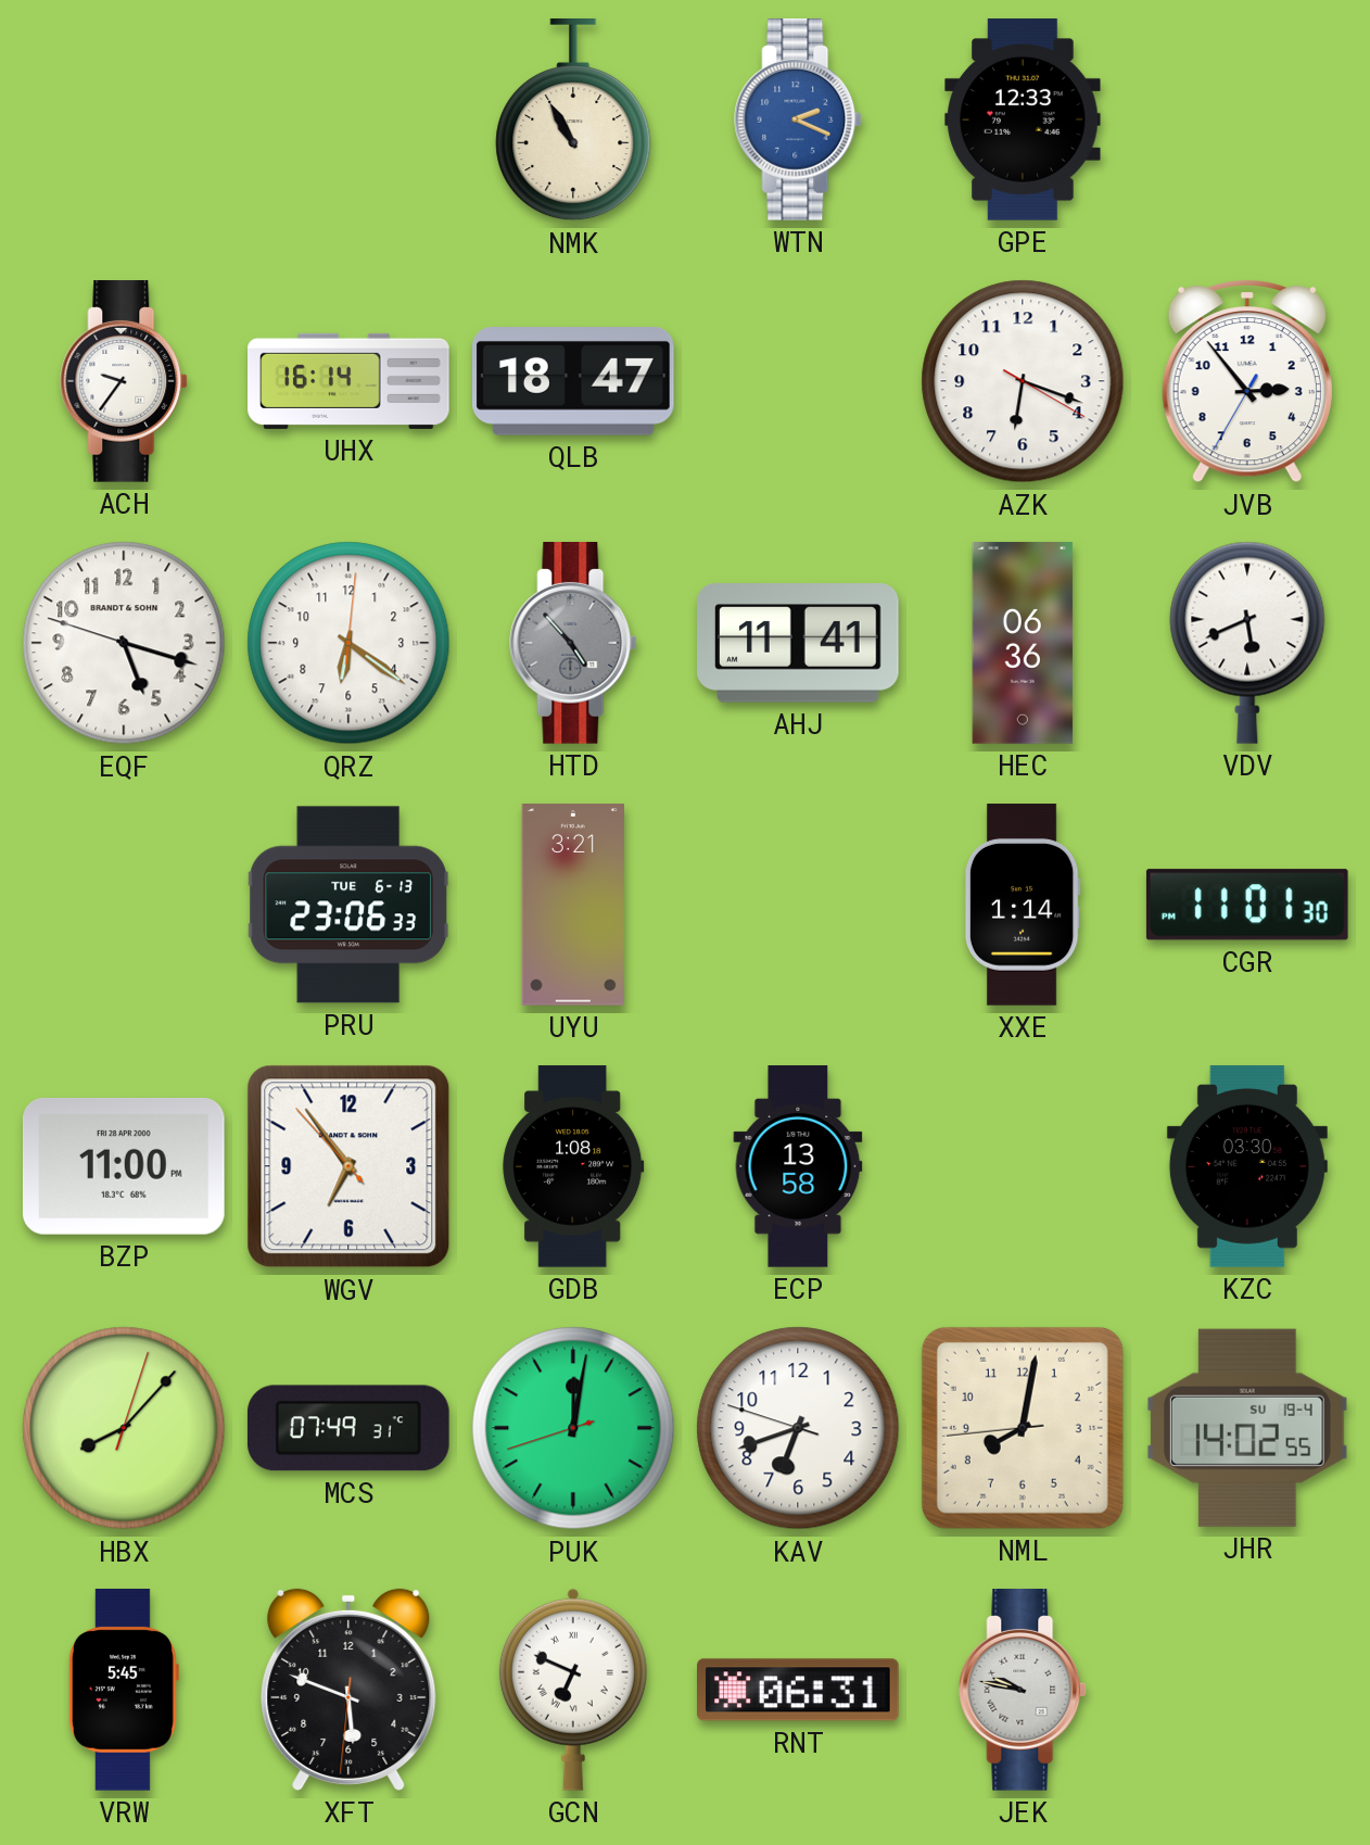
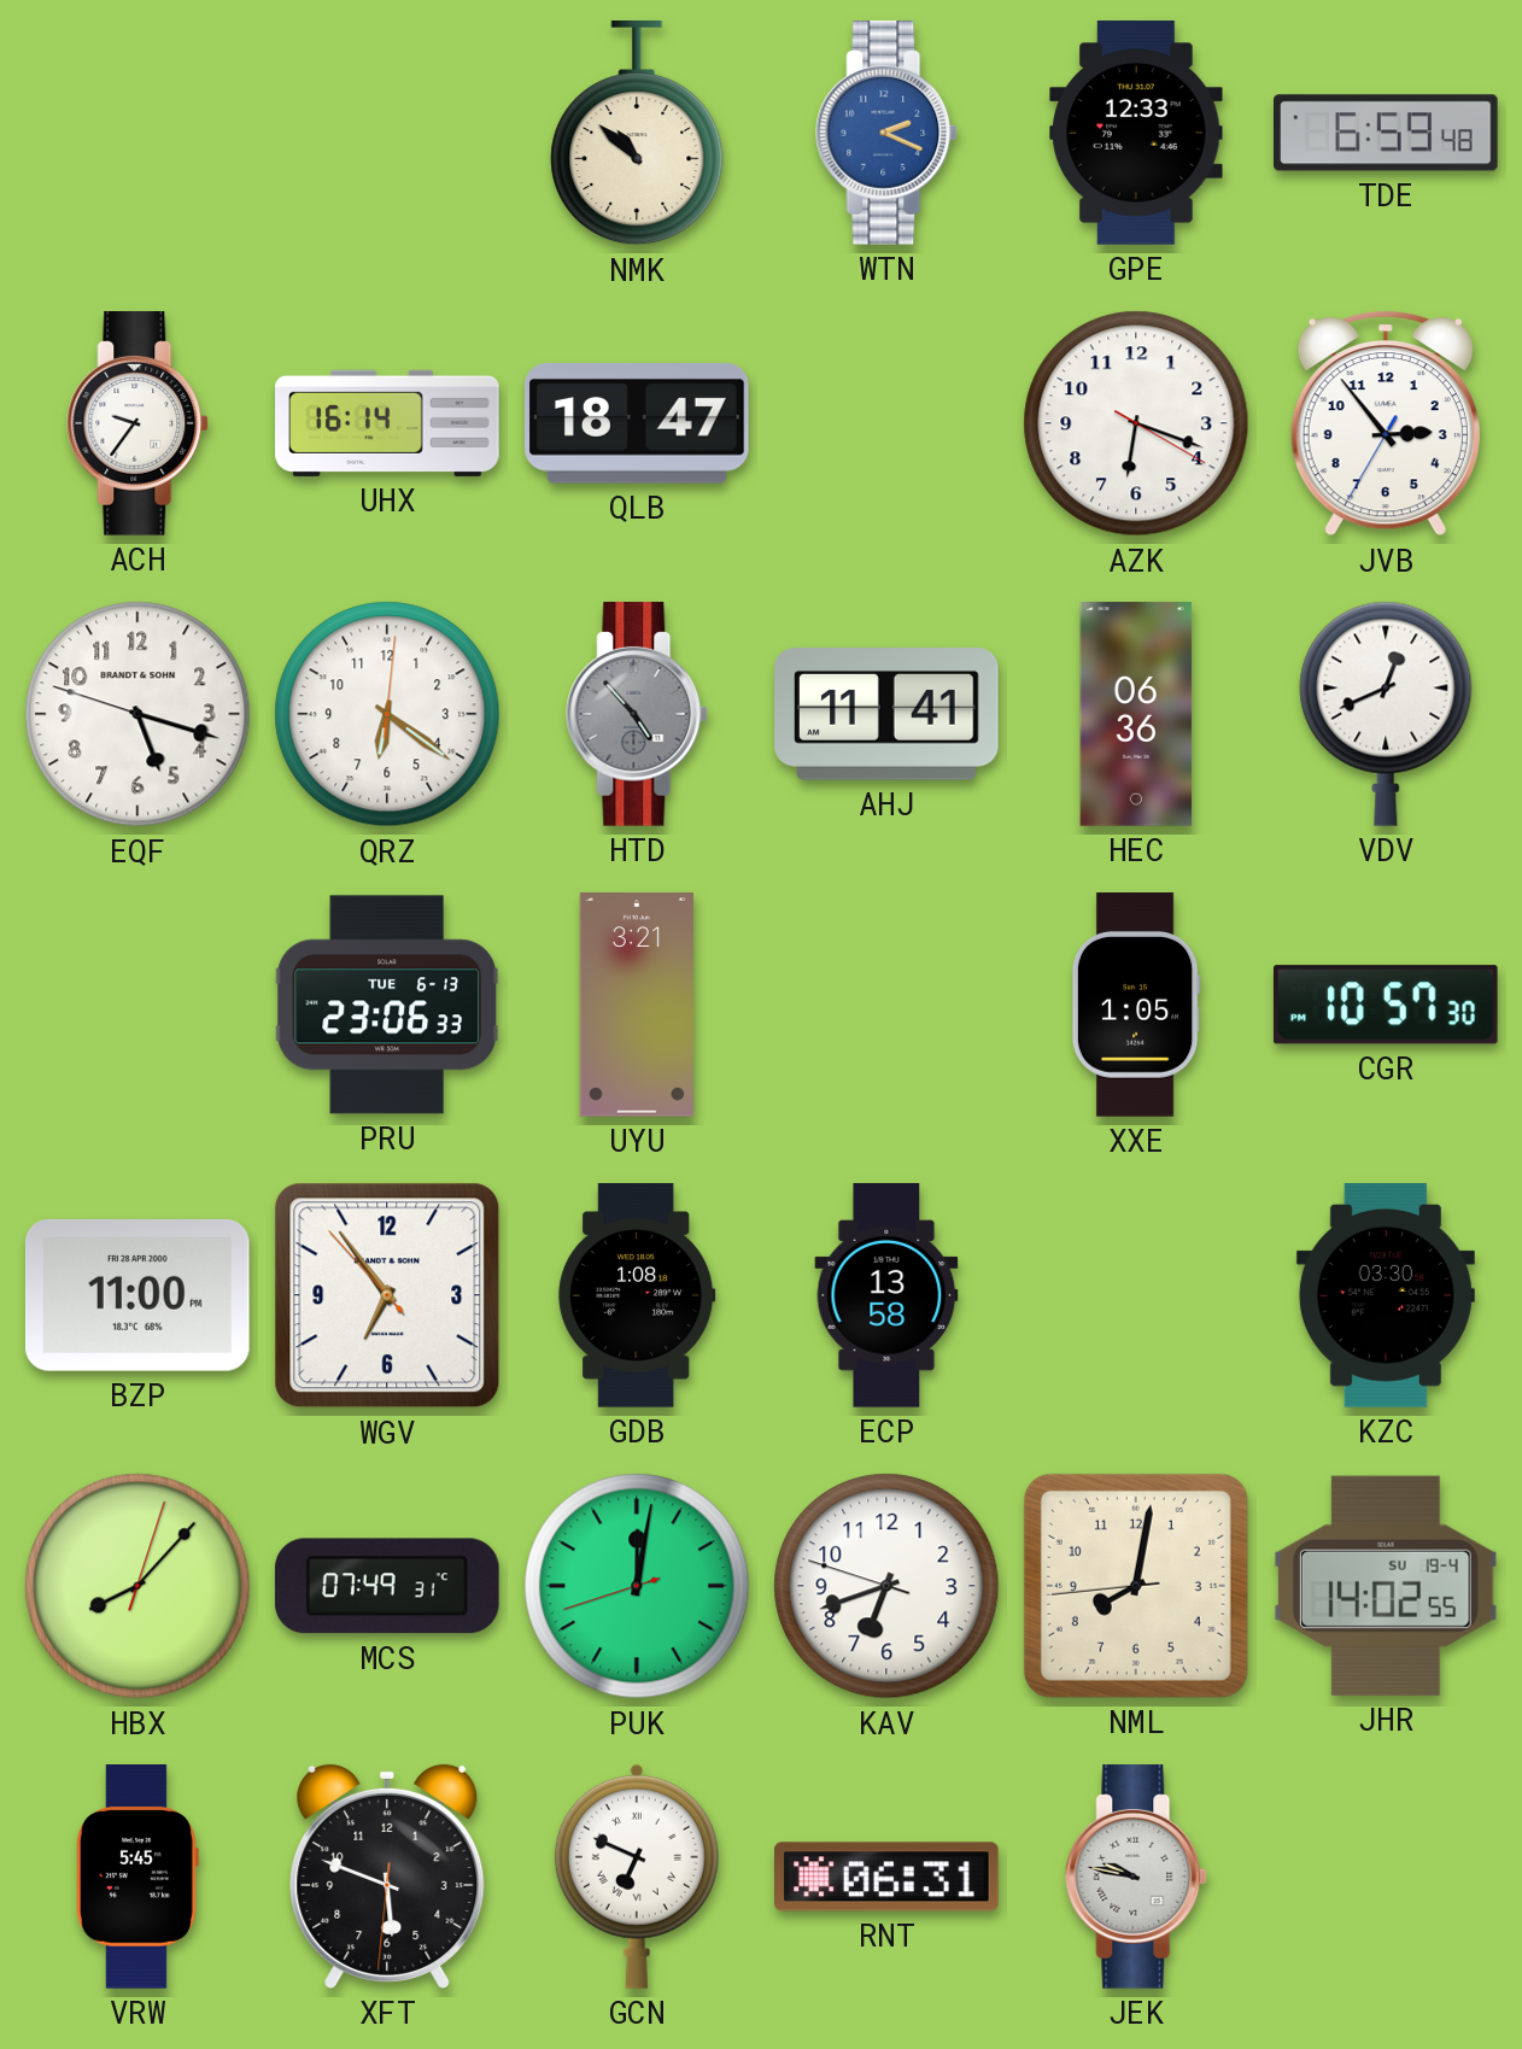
NMK: 10:55 -> 10:52
TDE: none -> 6:59
VDV: 5:41 -> 12:41
XXE: 1:14 -> 1:05
CGR: 11:01 -> 10:57
